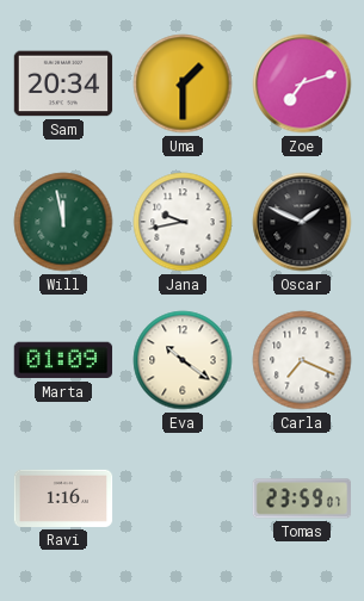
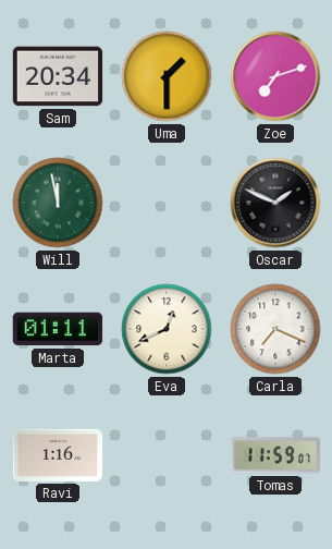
Jana: 9:43 -> none
Marta: 01:09 -> 01:11
Eva: 10:21 -> 12:41
Tomas: 23:59 -> 11:59
